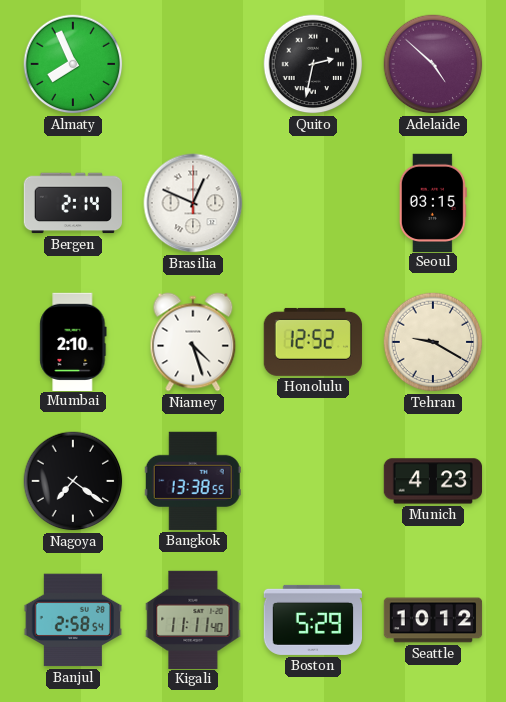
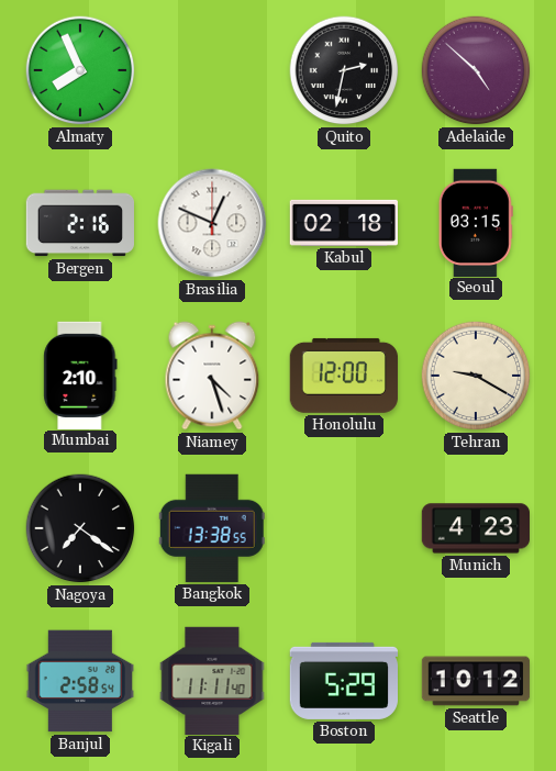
Bergen: 2:14 -> 2:16
Kabul: none -> 02:18
Honolulu: 12:52 -> 12:00
